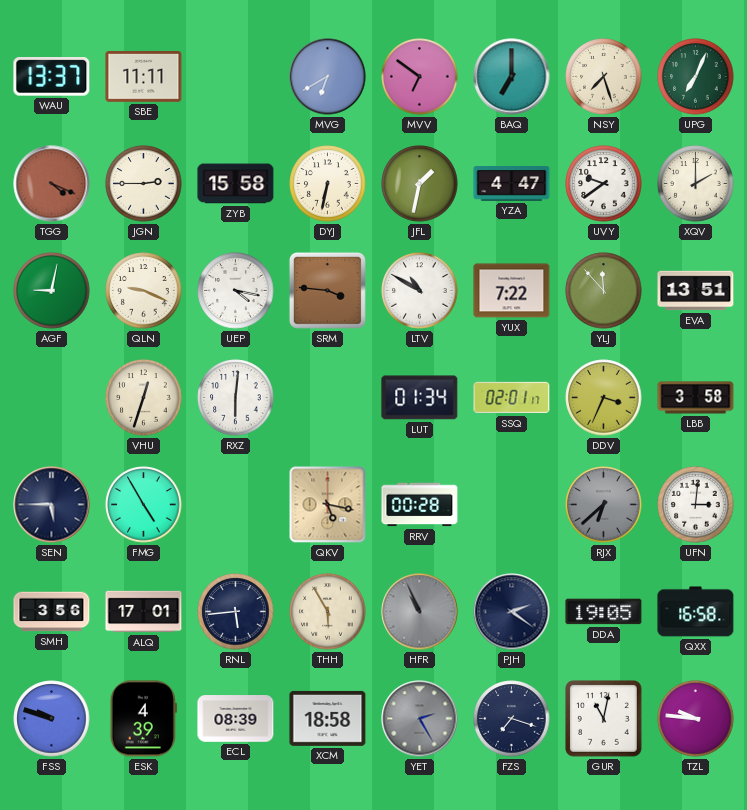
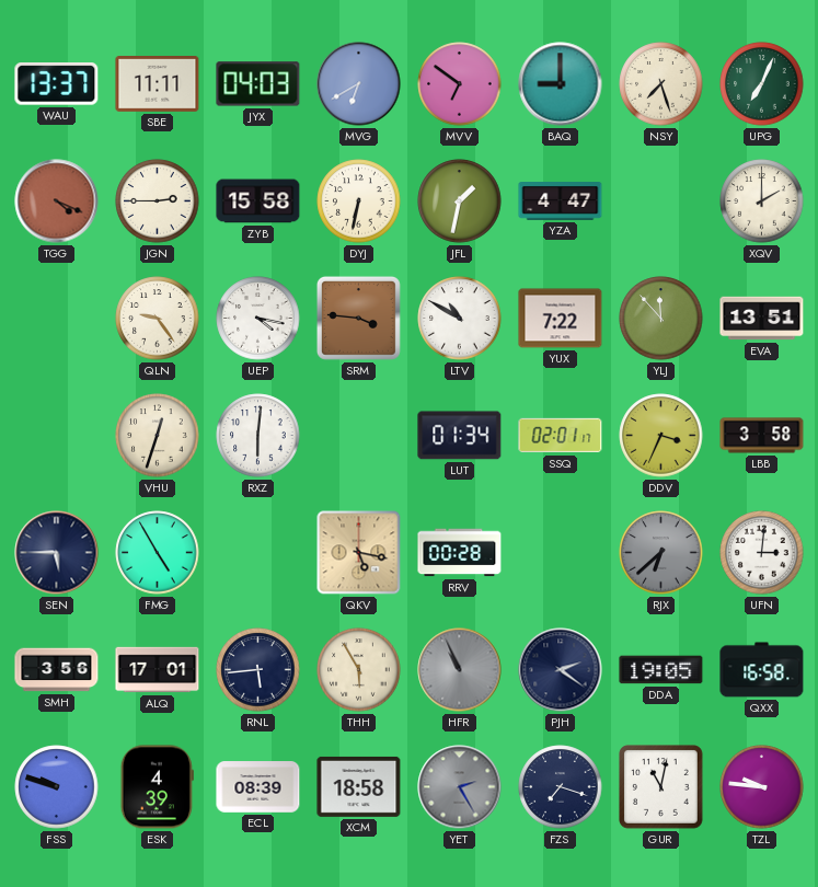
JYX: none -> 04:03
BAQ: 7:00 -> 9:00
UVY: 9:39 -> none
AGF: 9:02 -> none
QLN: 9:19 -> 9:24
